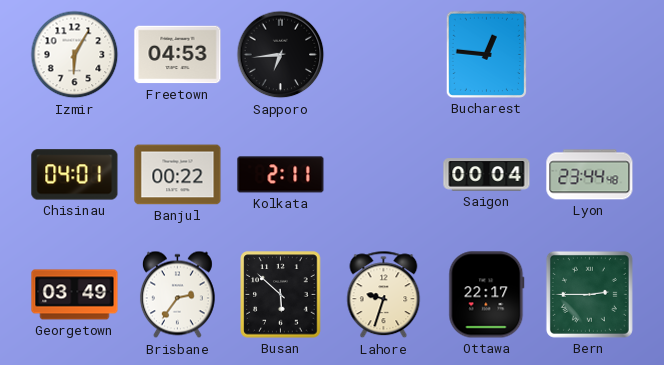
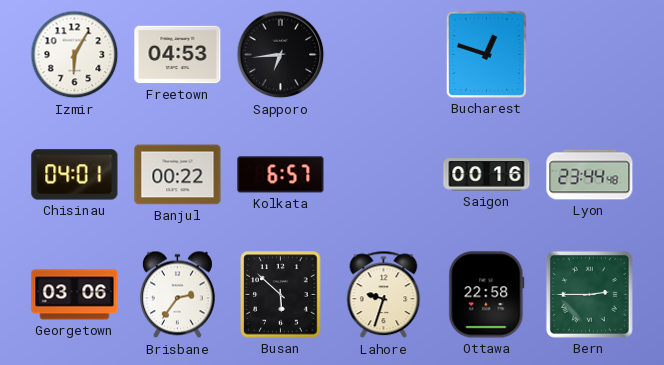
Bucharest: 12:46 -> 12:48
Kolkata: 2:11 -> 6:57
Saigon: 00:04 -> 00:16
Georgetown: 03:49 -> 03:06
Ottawa: 22:17 -> 22:58
